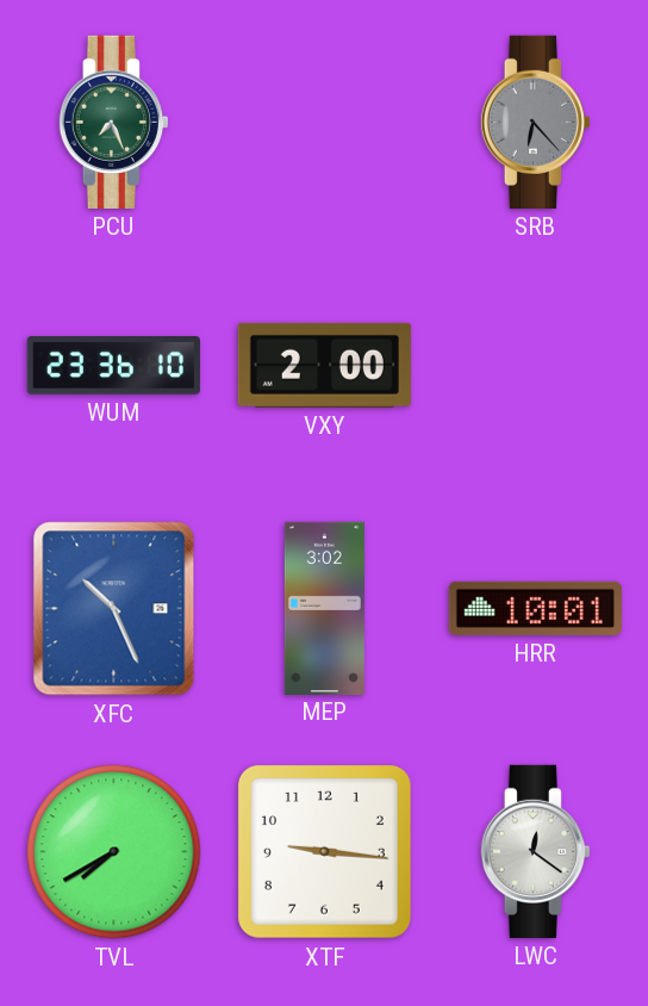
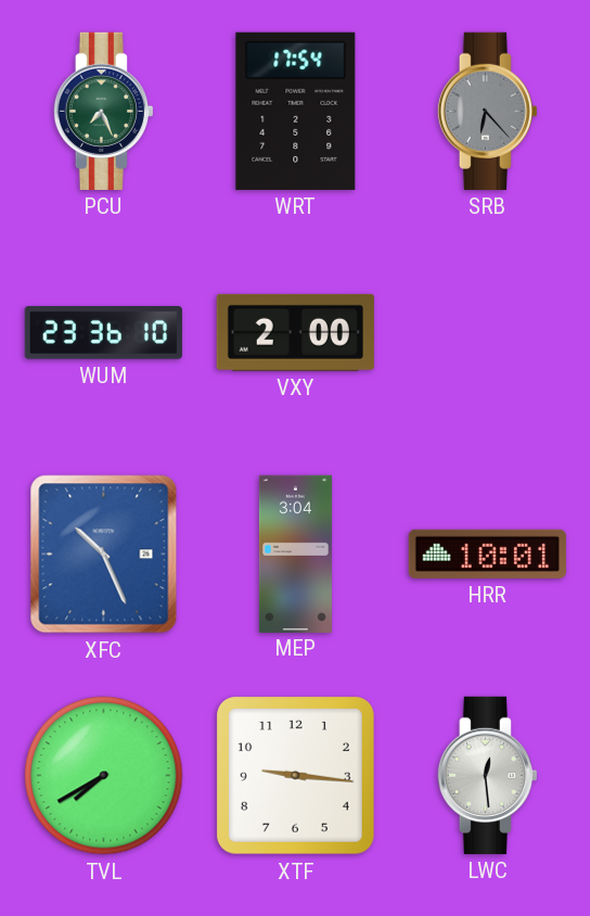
WRT: none -> 17:54
MEP: 3:02 -> 3:04
LWC: 12:21 -> 12:29
